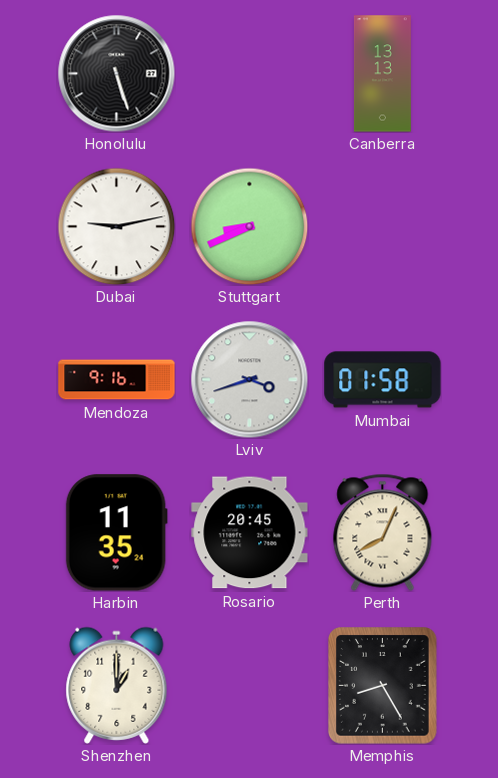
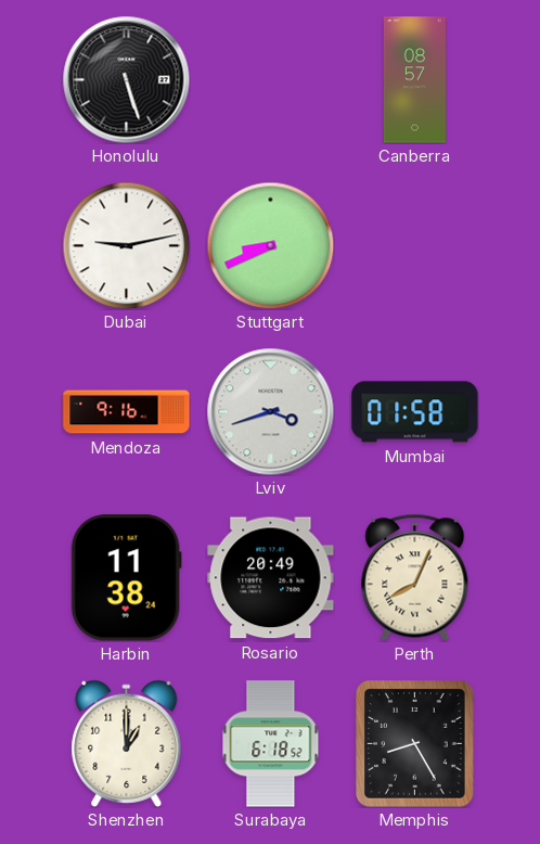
Canberra: 13:13 -> 08:57
Harbin: 11:35 -> 11:38
Rosario: 20:45 -> 20:49
Surabaya: none -> 6:18
